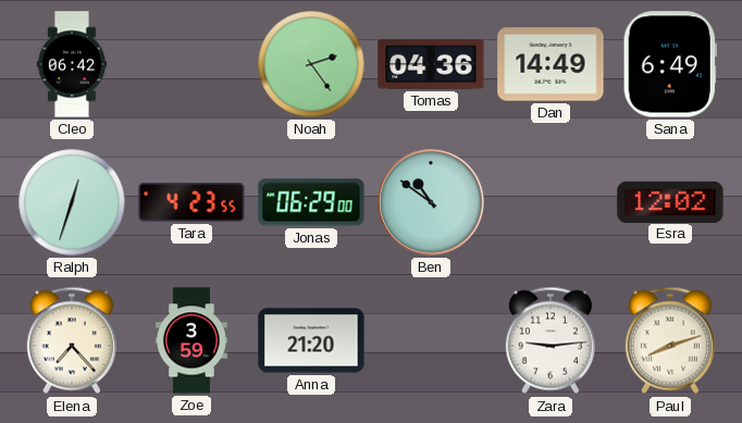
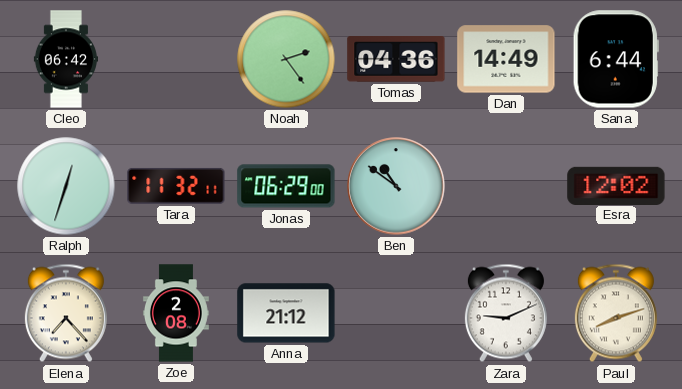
Sana: 6:49 -> 6:44
Tara: 4:23 -> 11:32
Zoe: 3:59 -> 2:08
Anna: 21:20 -> 21:12
Zara: 9:14 -> 9:11
